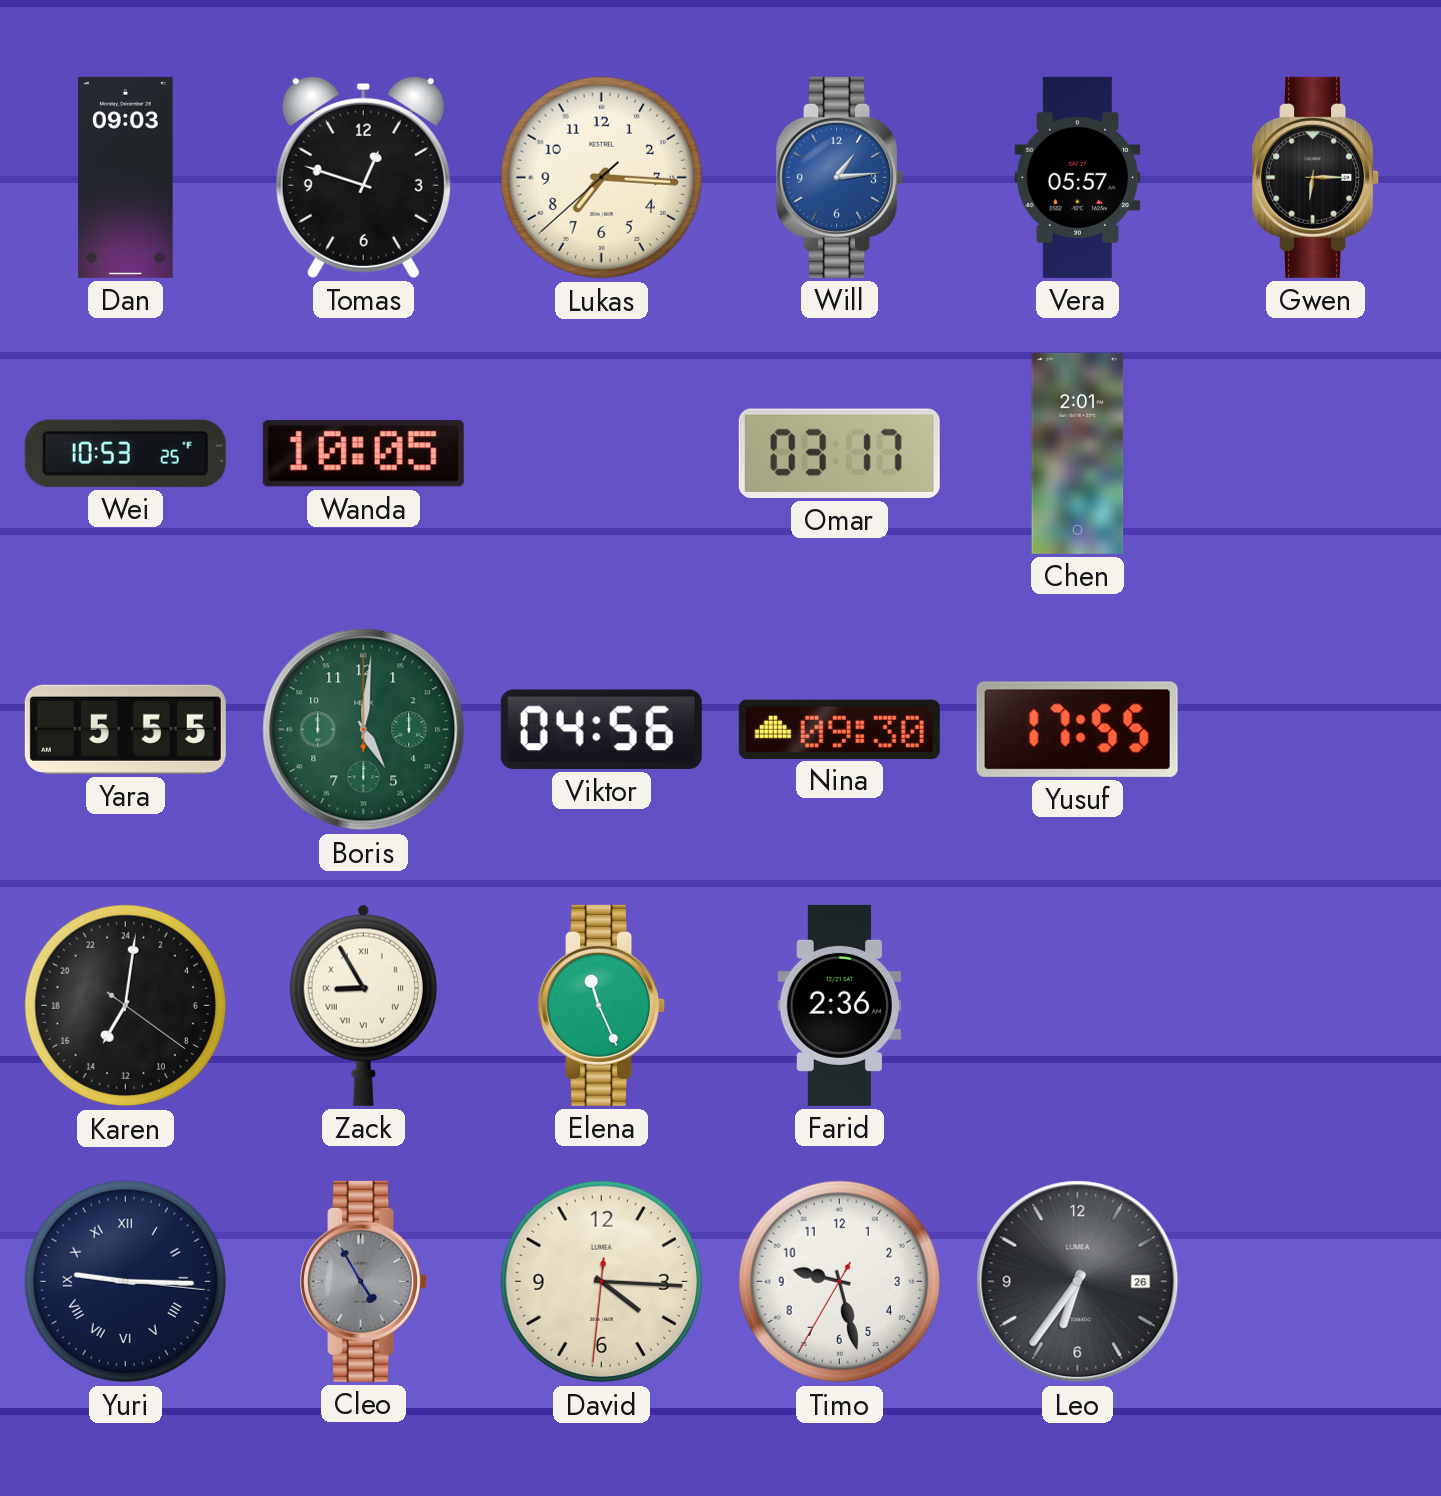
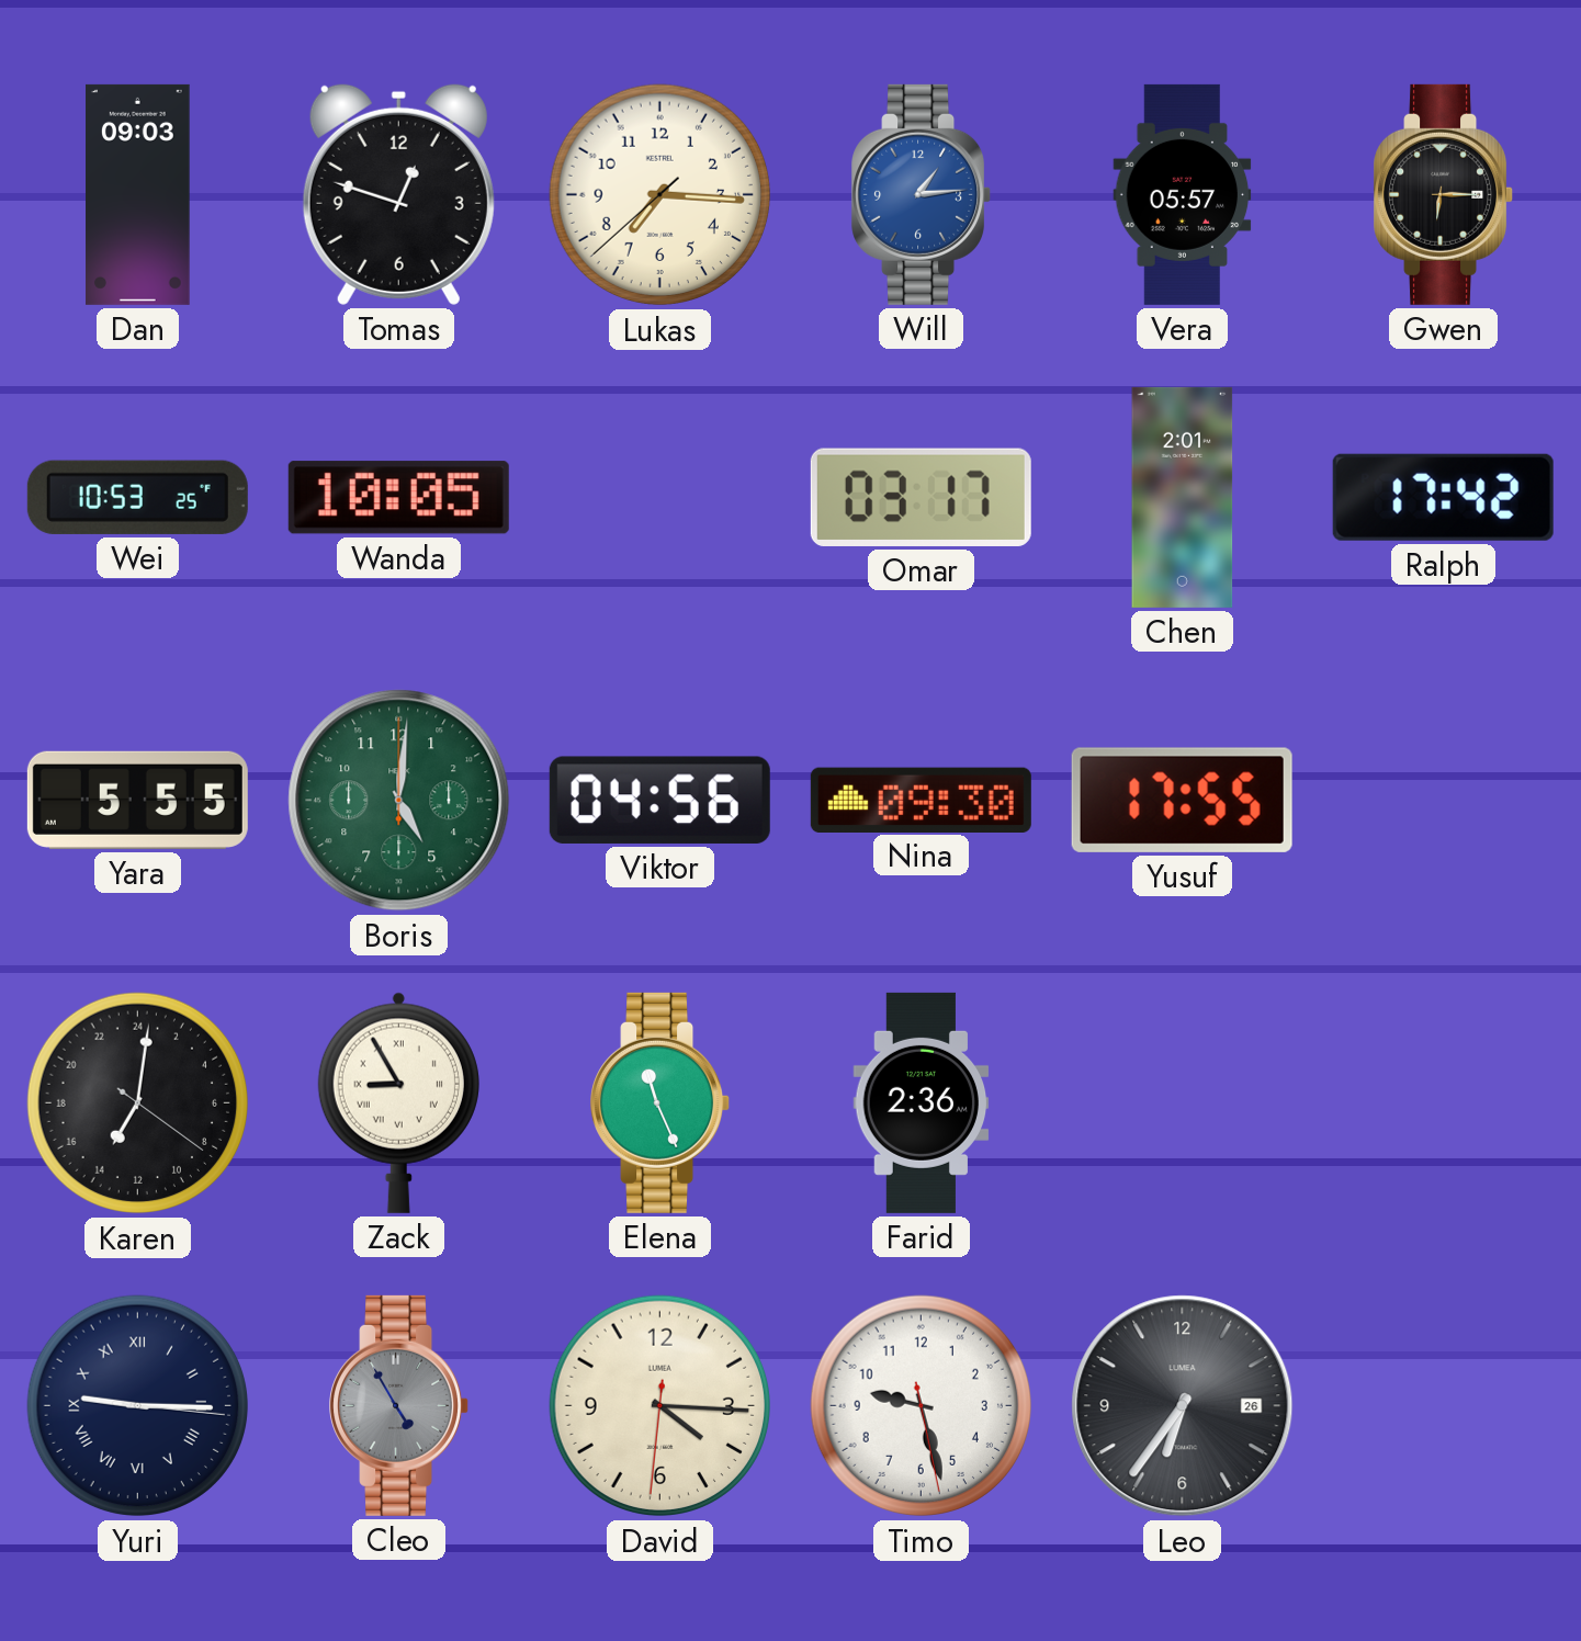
Ralph: none -> 17:42
Timo: 9:27:35 -> 9:27:28
